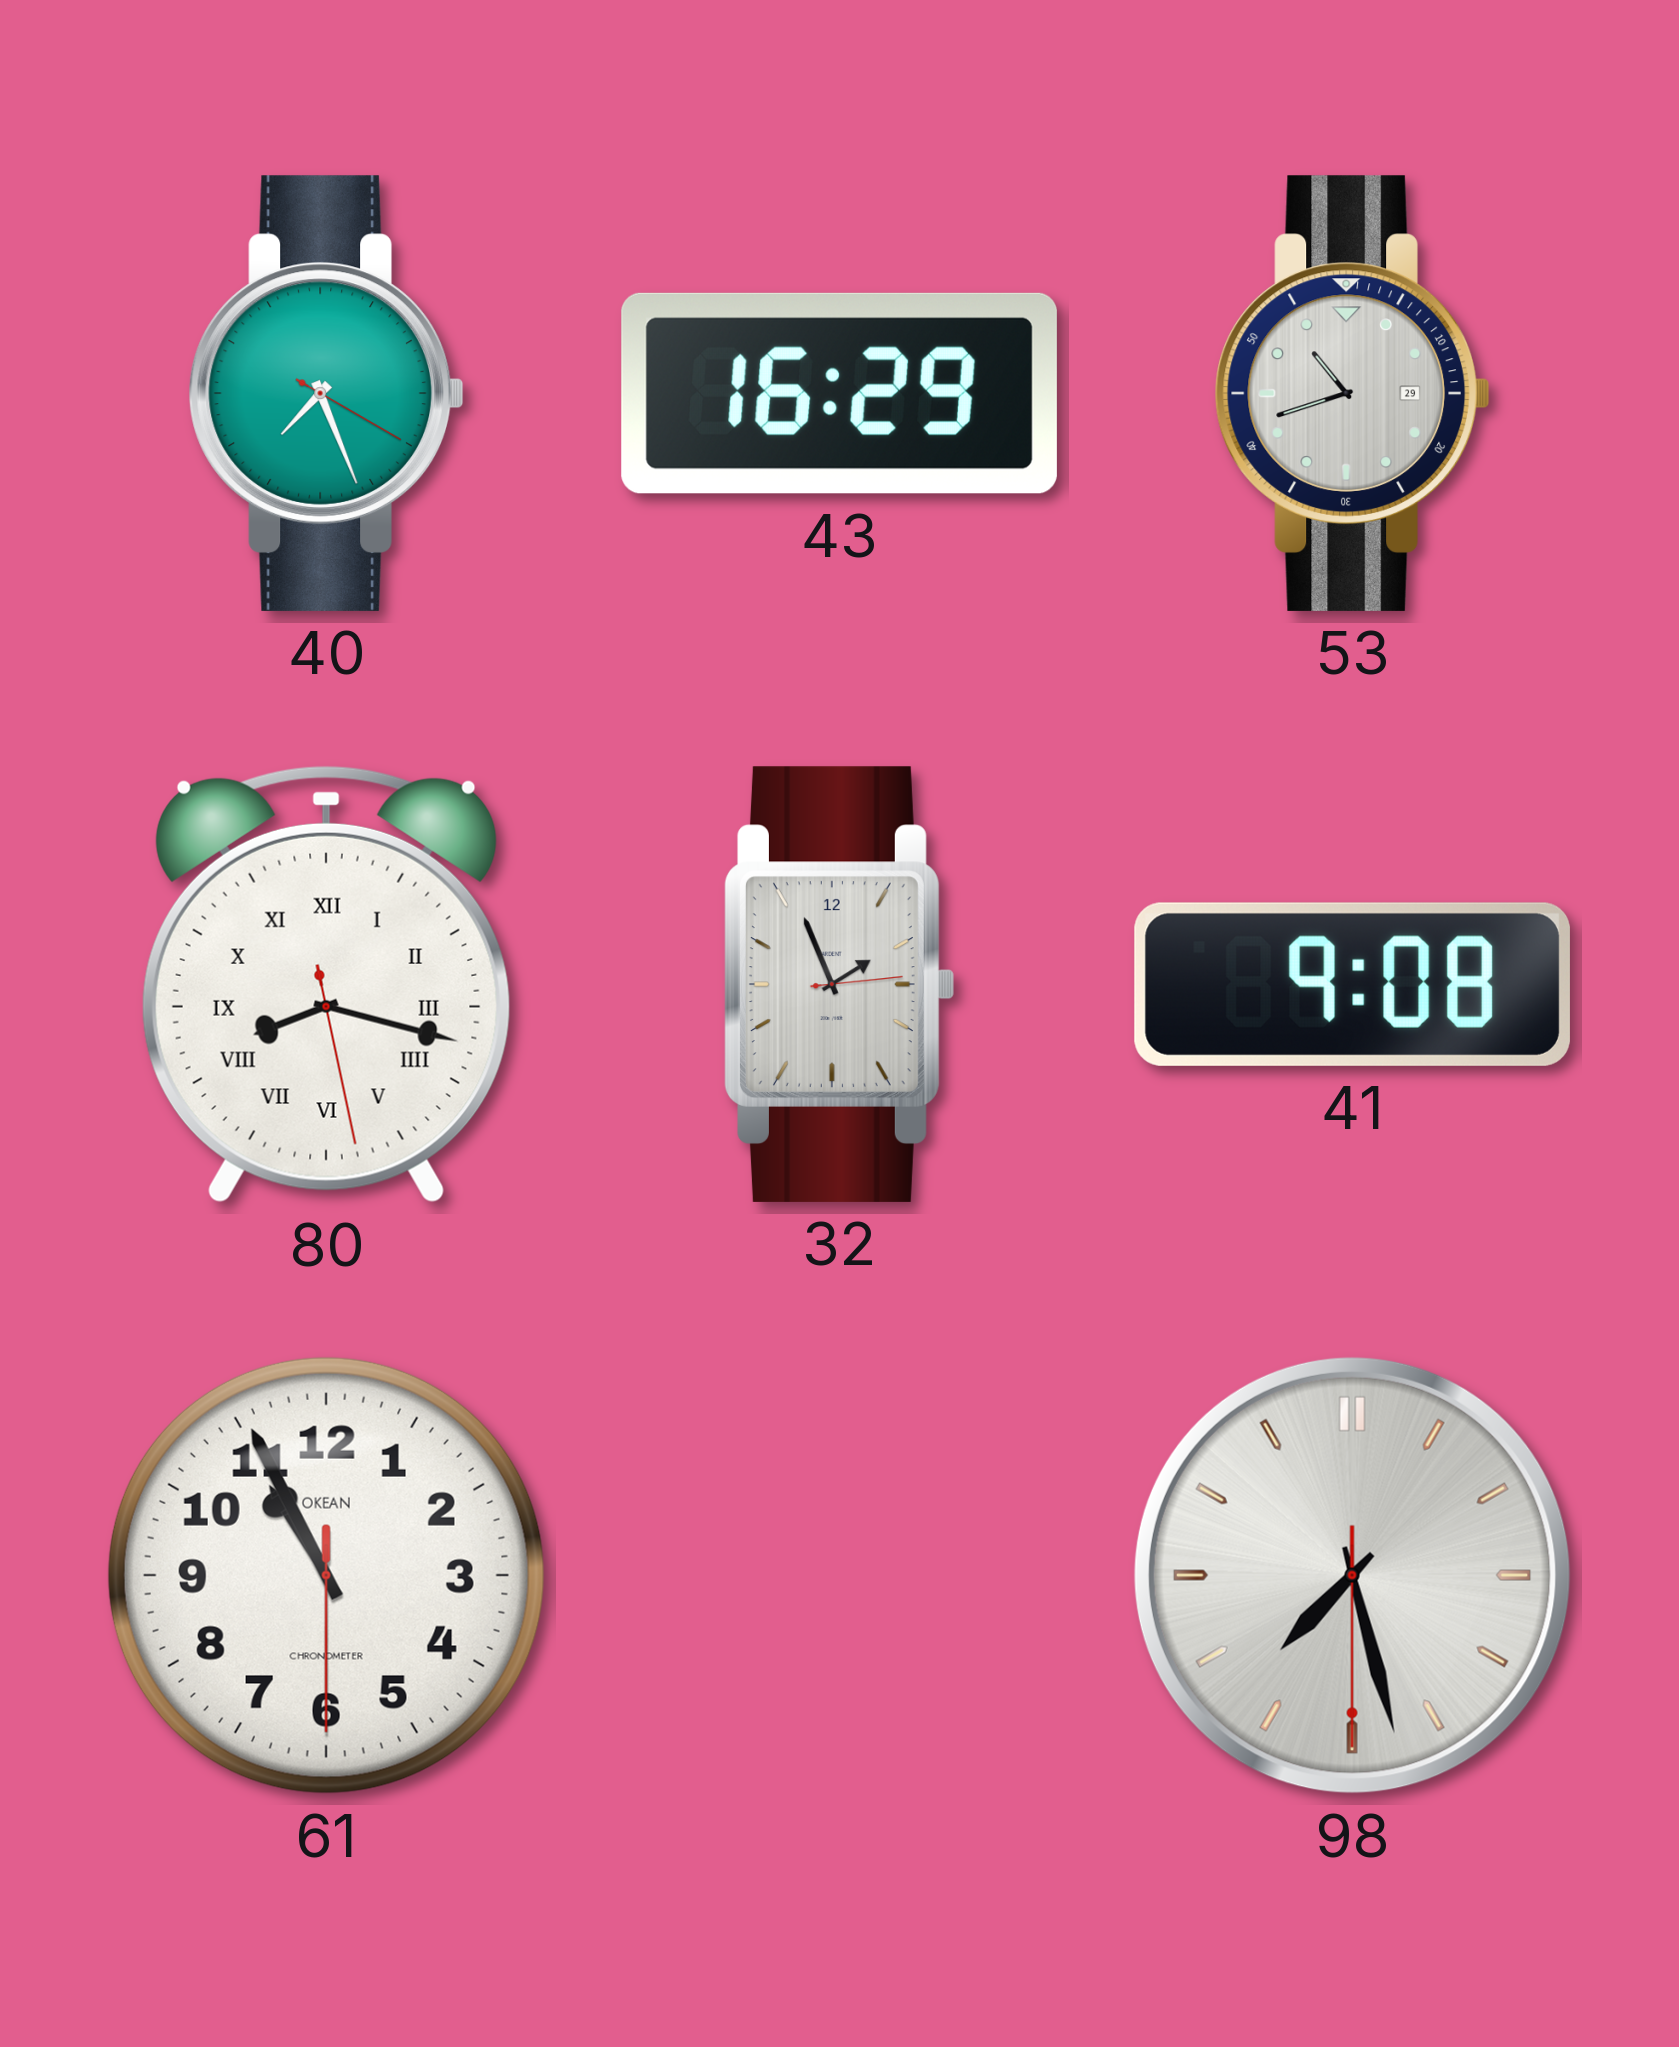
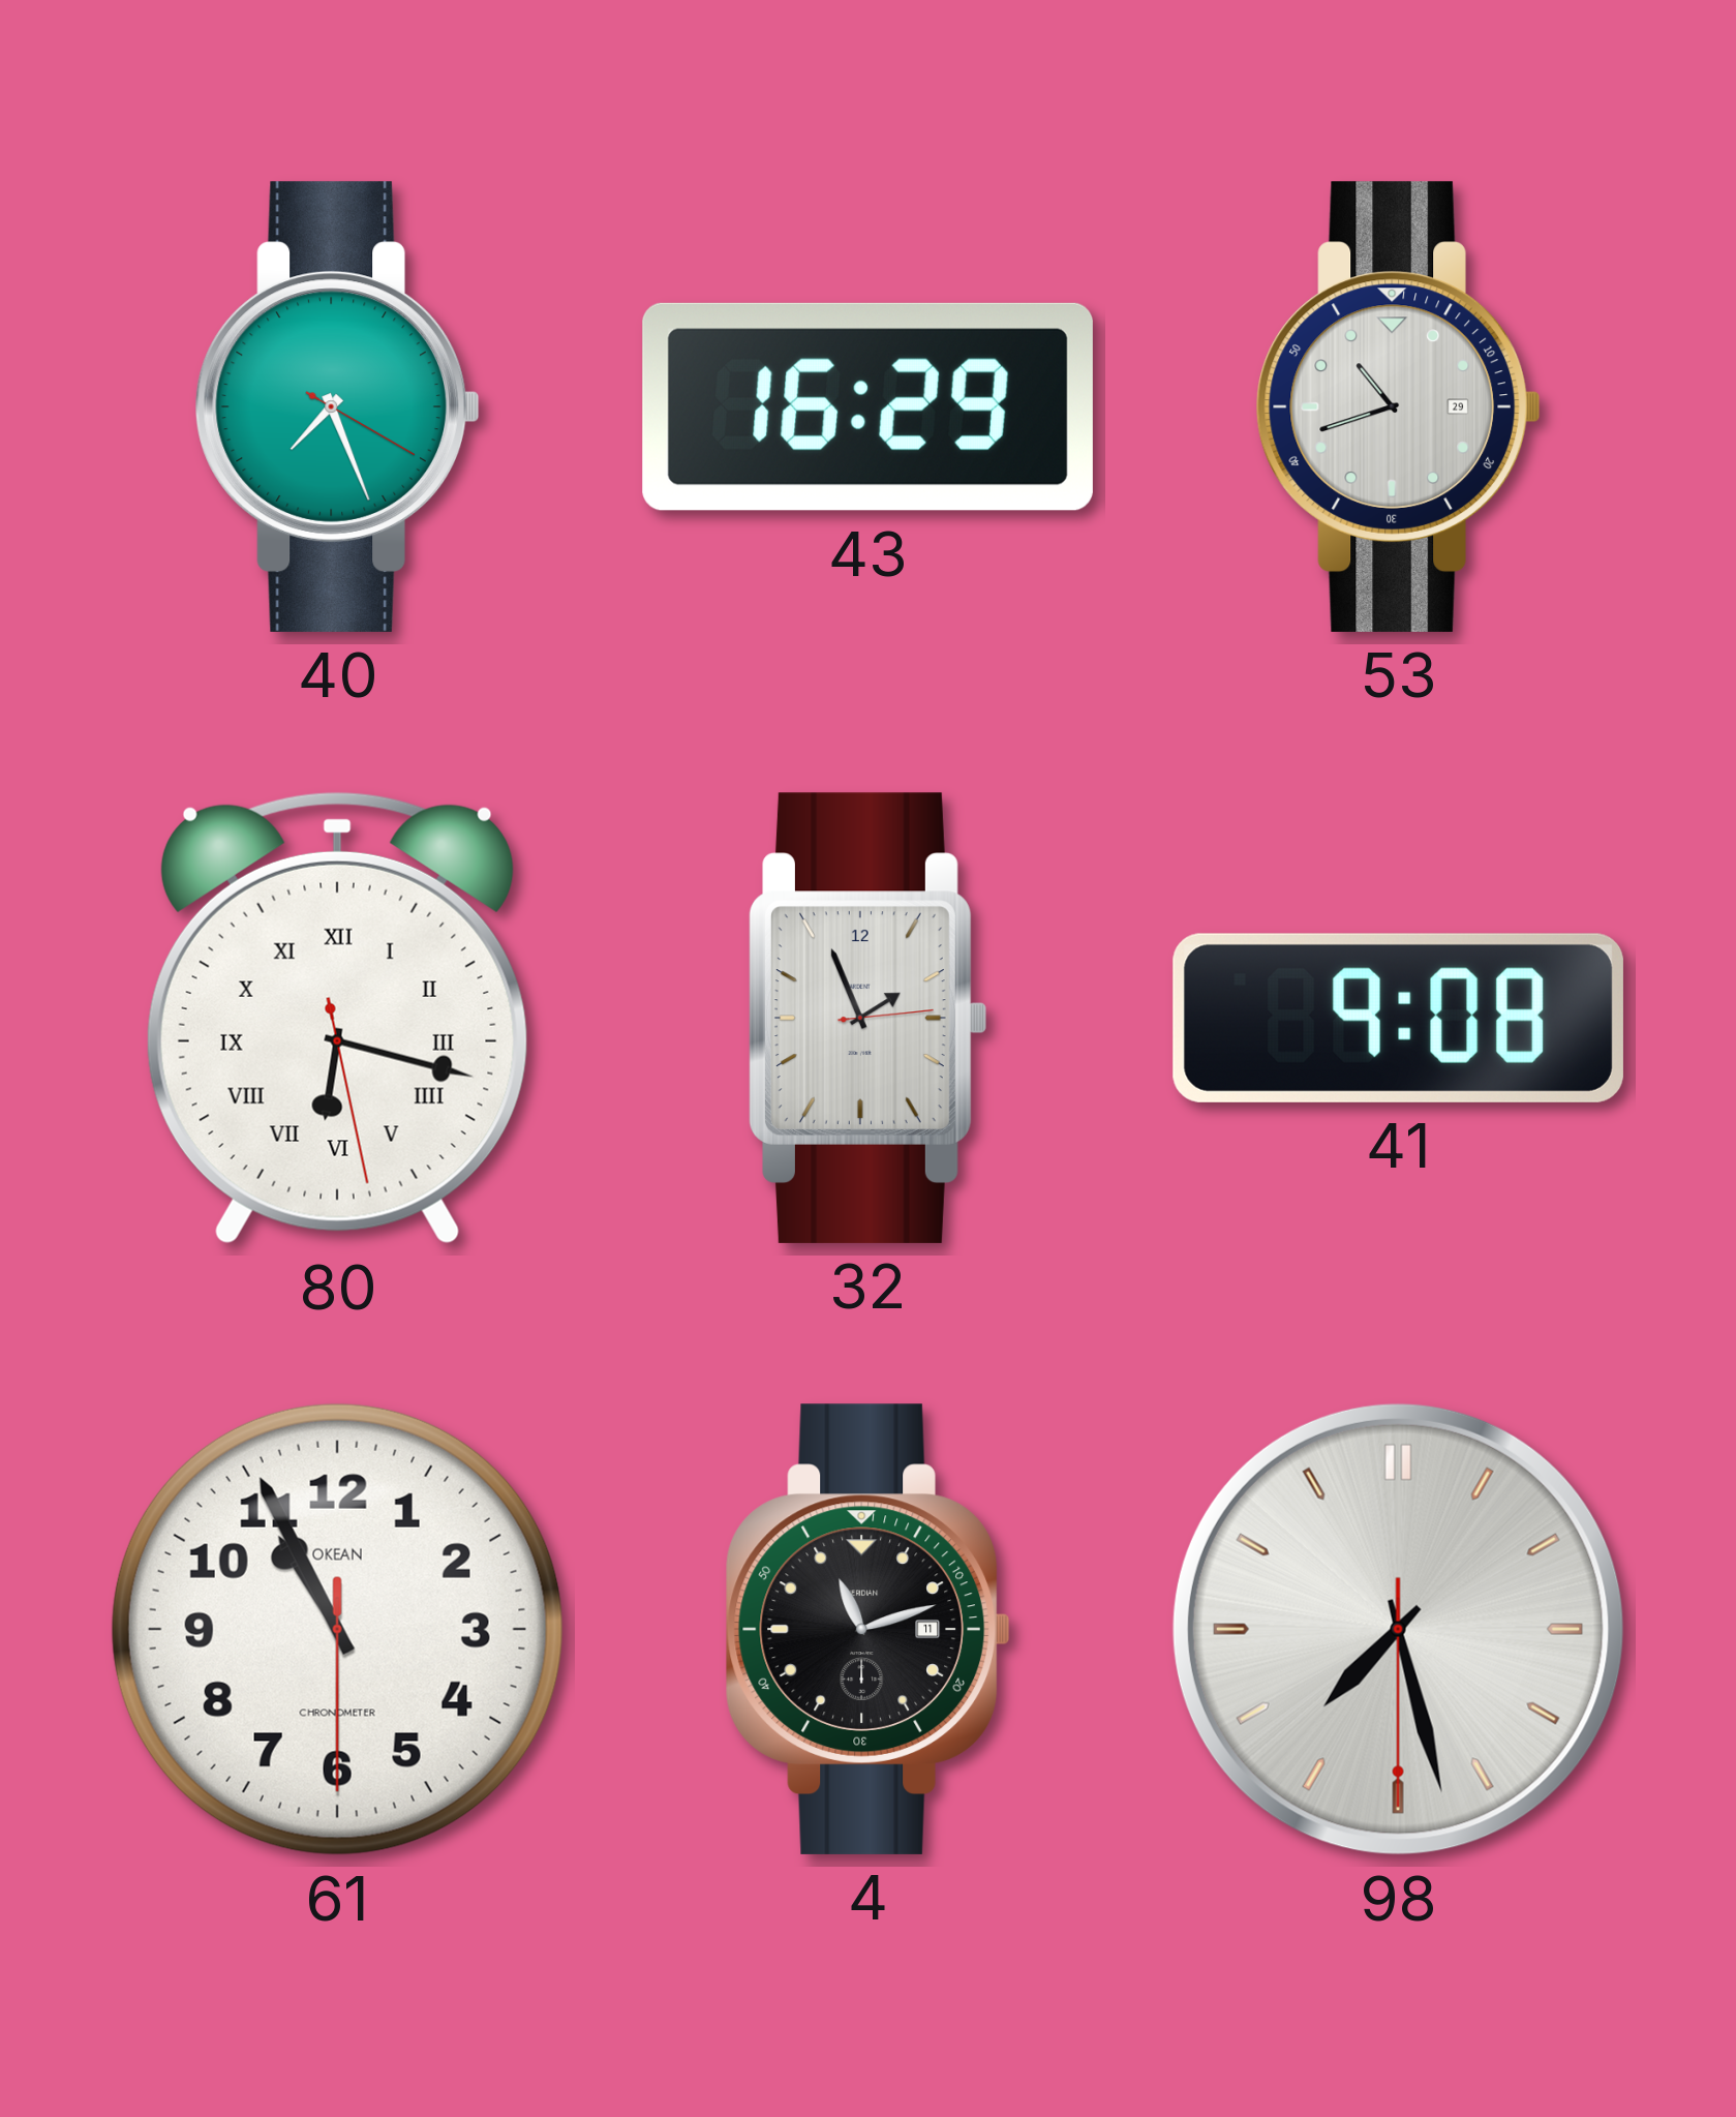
80: 8:17 -> 6:17
4: none -> 11:12
